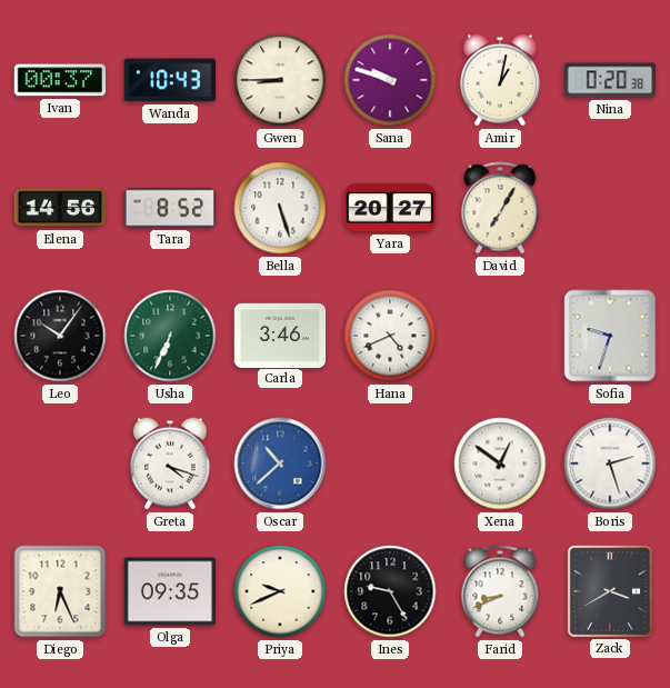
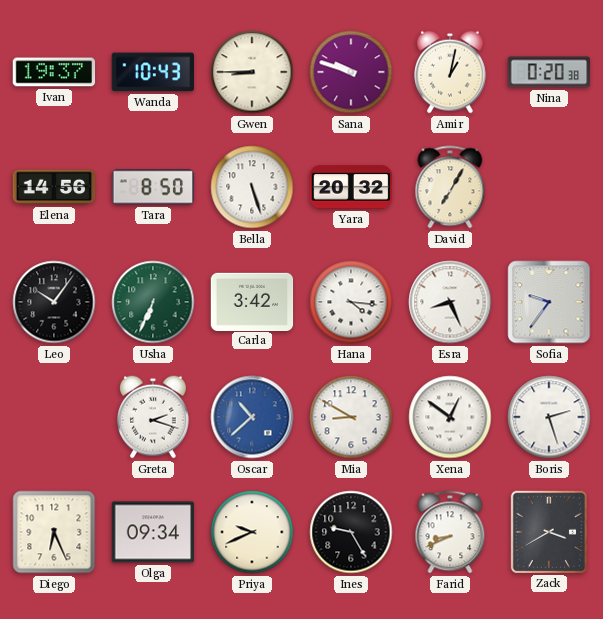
Ivan: 00:37 -> 19:37
Tara: 8:52 -> 8:50
Yara: 20:27 -> 20:32
Carla: 3:46 -> 3:42
Hana: 4:41 -> 4:16
Esra: none -> 8:26
Sofia: 9:33 -> 9:36
Greta: 4:18 -> 2:18
Mia: none -> 8:50
Olga: 09:35 -> 09:34
